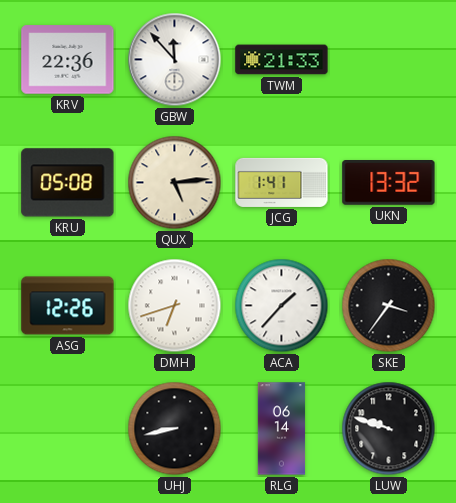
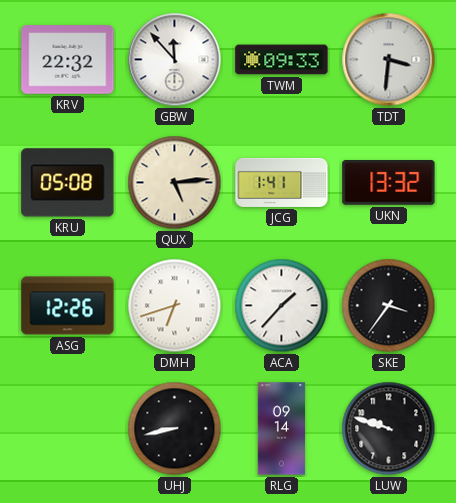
KRV: 22:36 -> 22:32
TWM: 21:33 -> 09:33
TDT: none -> 3:31
RLG: 06:14 -> 09:14
